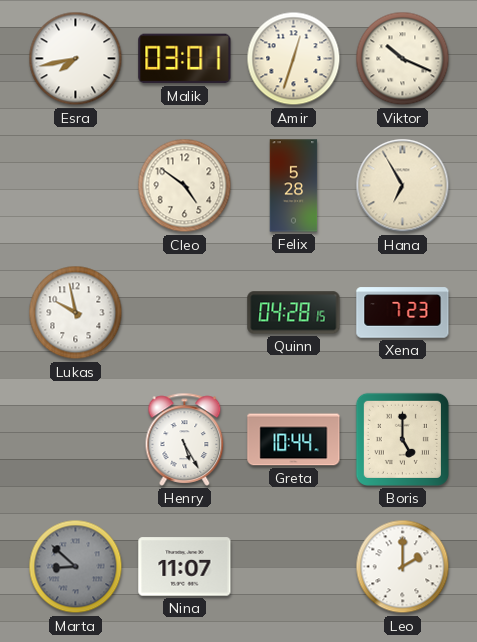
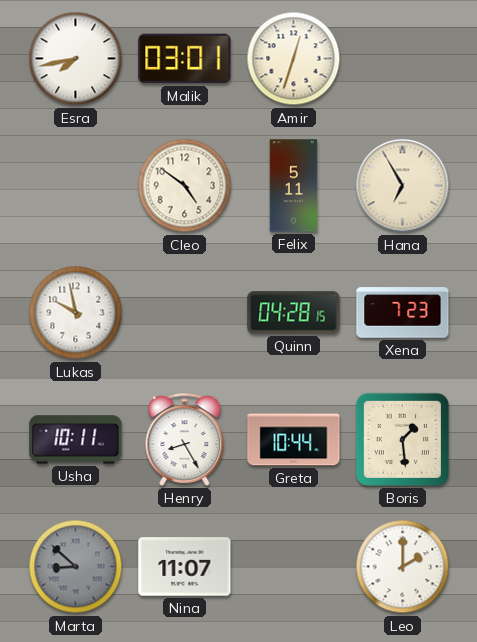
Viktor: 10:19 -> none
Felix: 5:28 -> 5:11
Usha: none -> 10:11
Henry: 5:25 -> 8:25
Boris: 5:00 -> 1:29
